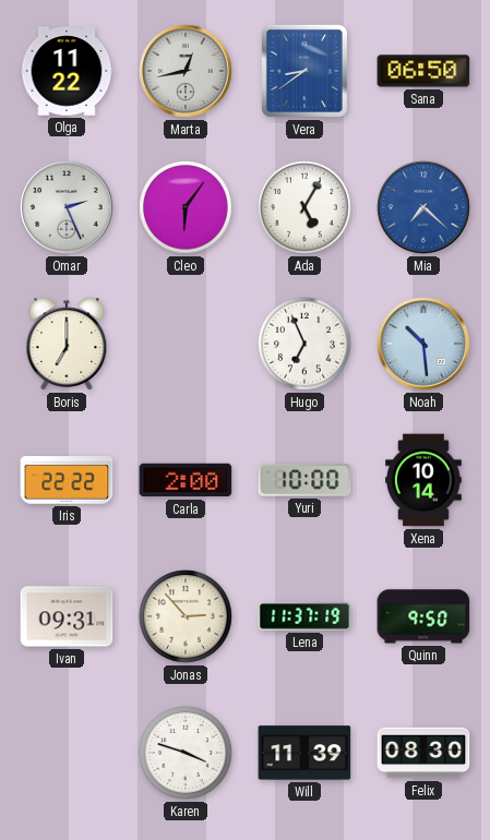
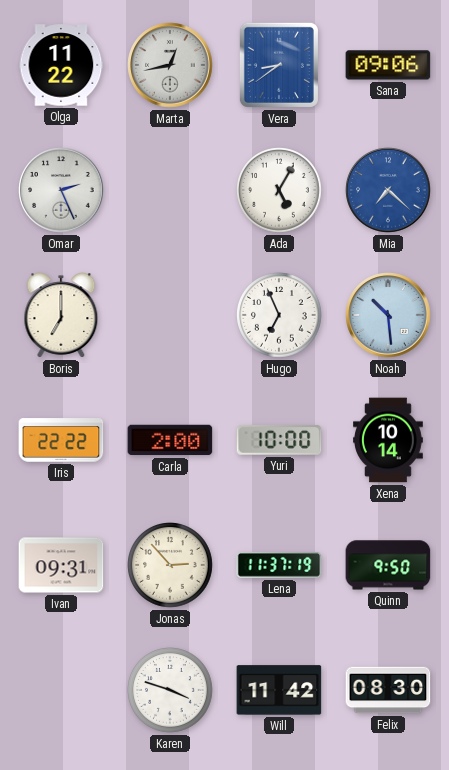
Sana: 06:50 -> 09:06
Cleo: 6:06 -> none
Will: 11:39 -> 11:42
